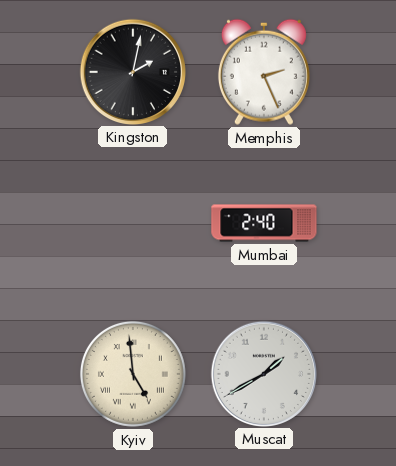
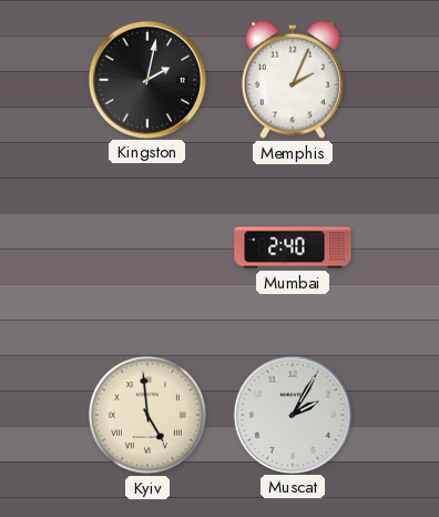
Memphis: 2:26 -> 2:04
Muscat: 1:40 -> 2:05
